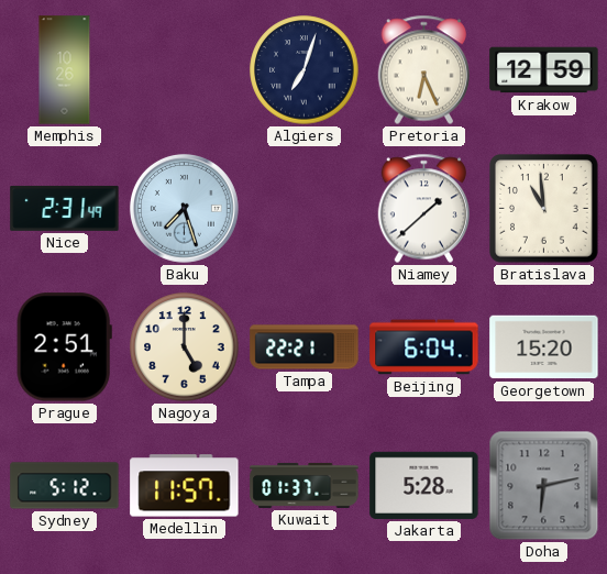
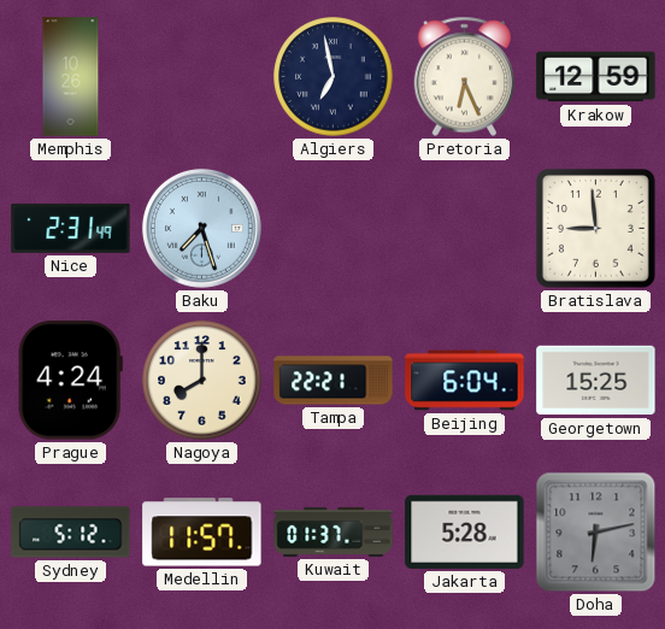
Algiers: 7:03 -> 6:58
Niamey: 1:38 -> none
Bratislava: 10:59 -> 8:59
Prague: 2:51 -> 4:24
Nagoya: 5:00 -> 8:00
Georgetown: 15:20 -> 15:25
